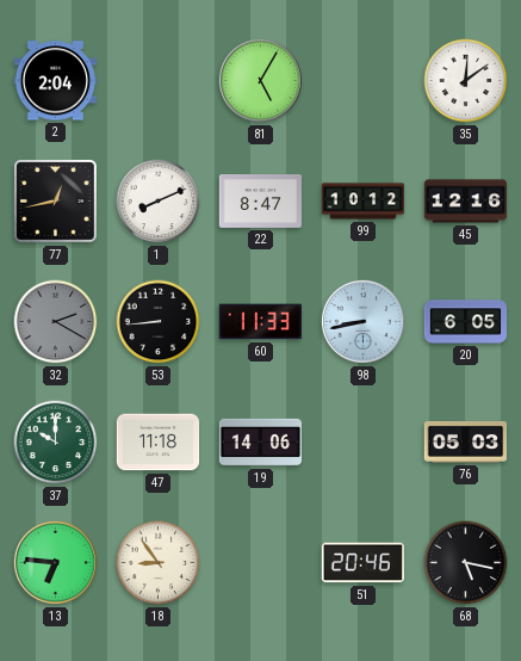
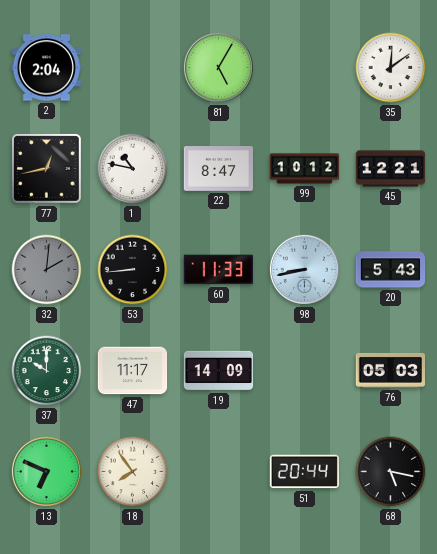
1: 8:11 -> 10:47
45: 12:16 -> 12:21
32: 2:20 -> 2:01
20: 6:05 -> 5:43
47: 11:18 -> 11:17
19: 14:06 -> 14:09
13: 6:46 -> 6:49
18: 8:54 -> 7:54
51: 20:46 -> 20:44
